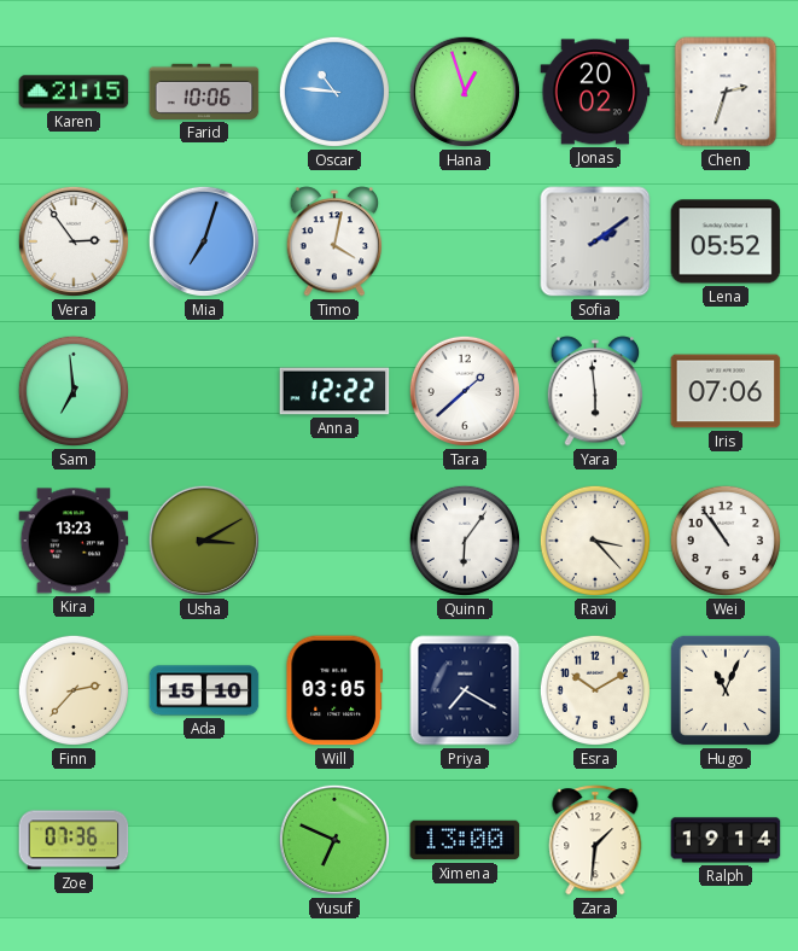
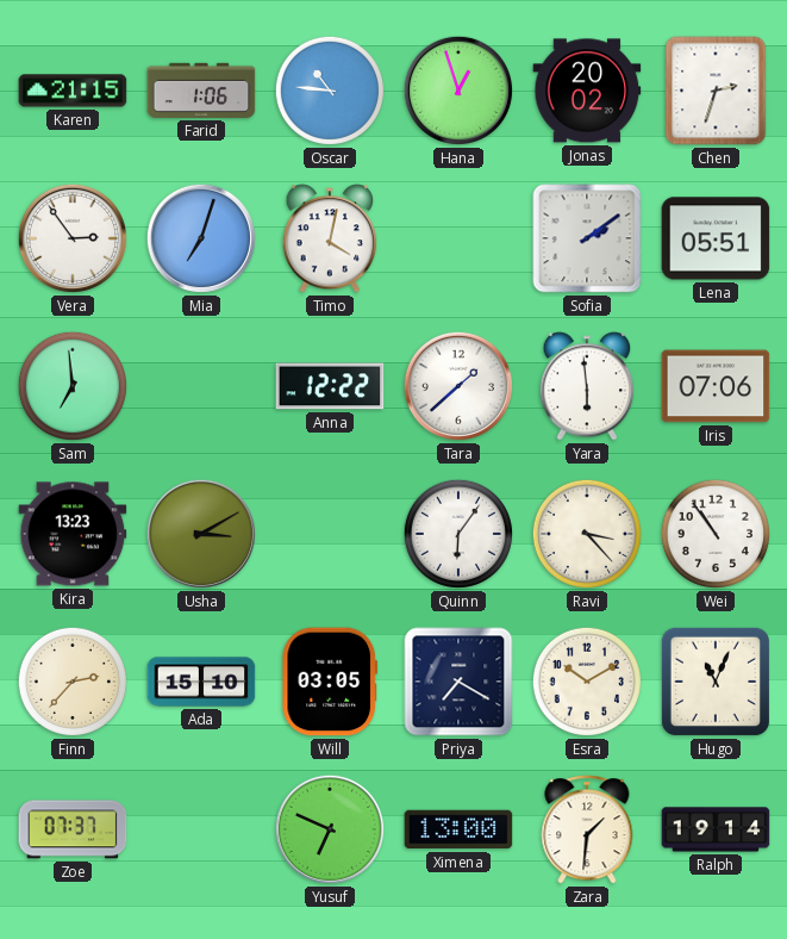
Farid: 10:06 -> 1:06
Lena: 05:52 -> 05:51
Zoe: 07:36 -> 07:37
